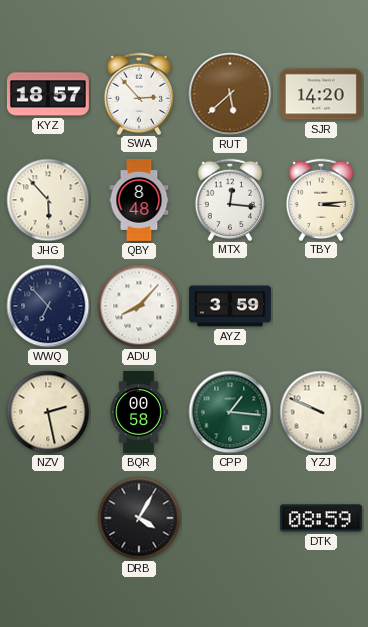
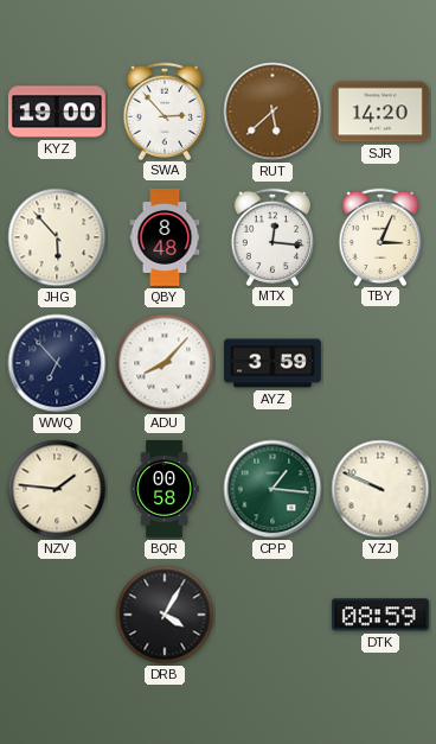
KYZ: 18:57 -> 19:00
TBY: 3:14 -> 3:04
NZV: 2:28 -> 1:46
